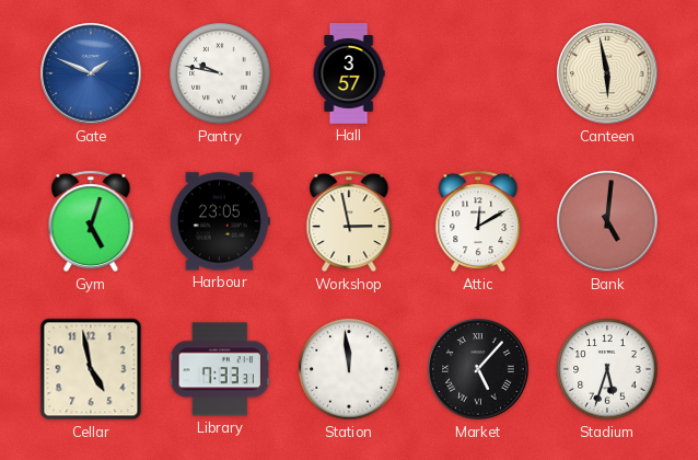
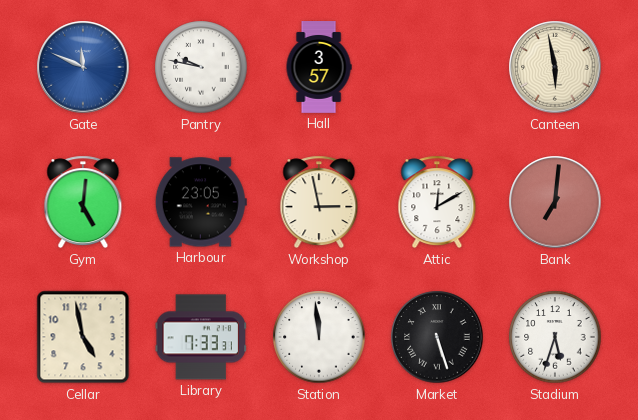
Gate: 1:49 -> 11:49
Gym: 5:03 -> 5:01
Bank: 5:01 -> 7:01
Market: 5:07 -> 5:27
